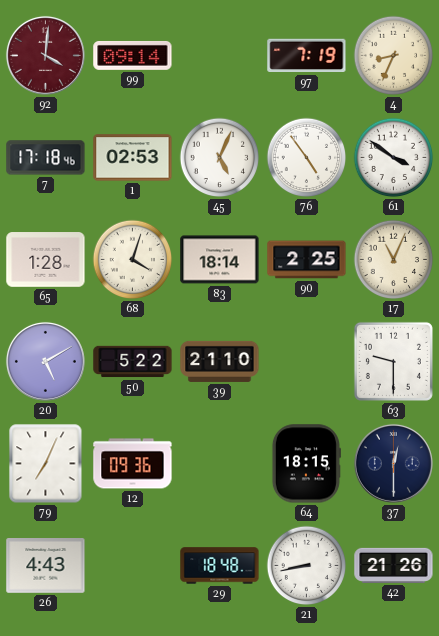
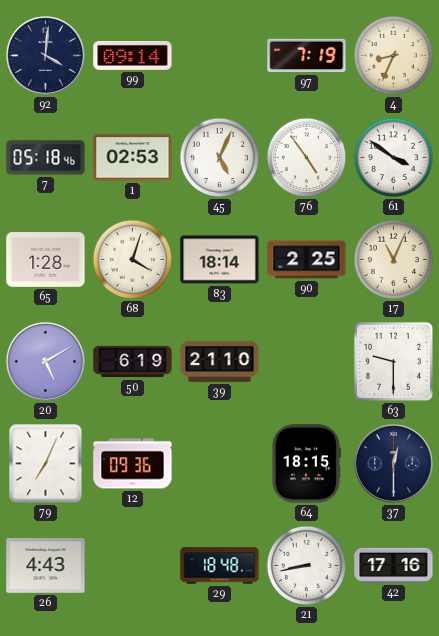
92 dial: burgundy -> navy
7: 17:18 -> 05:18
50: 5:22 -> 6:19
42: 21:26 -> 17:16
